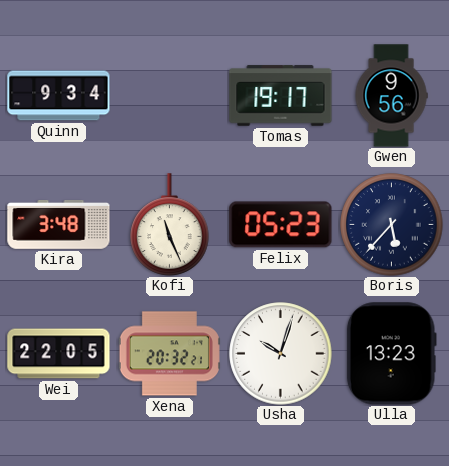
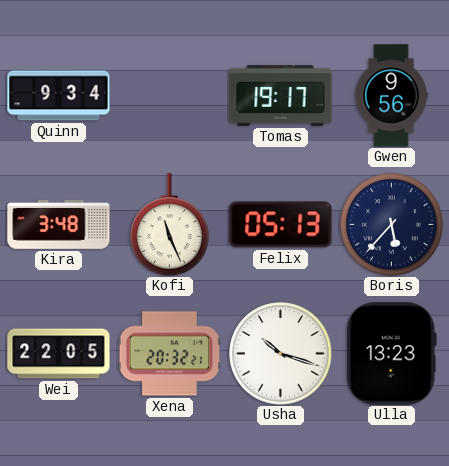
Felix: 05:23 -> 05:13
Usha: 10:03 -> 10:18
